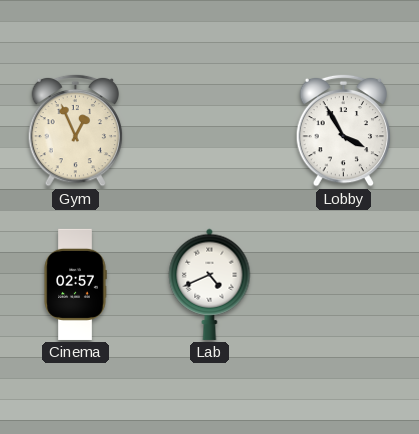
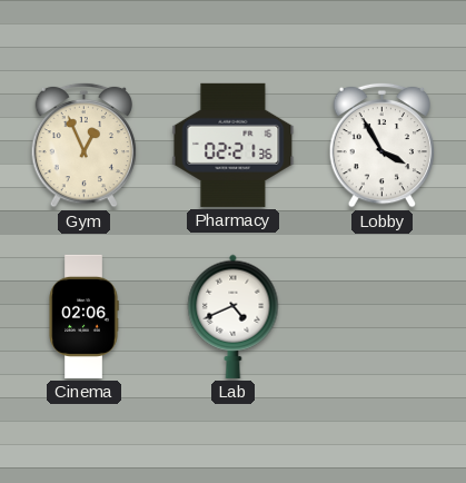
Pharmacy: none -> 02:21
Cinema: 02:57 -> 02:06
